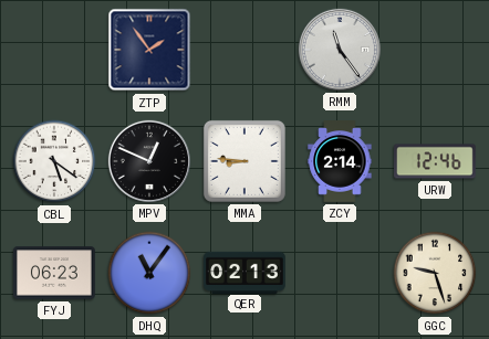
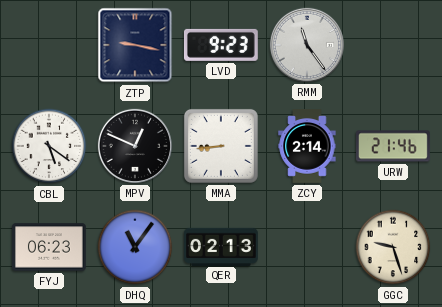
ZTP: 1:54 -> 9:17
LVD: none -> 9:23
MMA: 8:46 -> 8:44
URW: 12:46 -> 21:46
